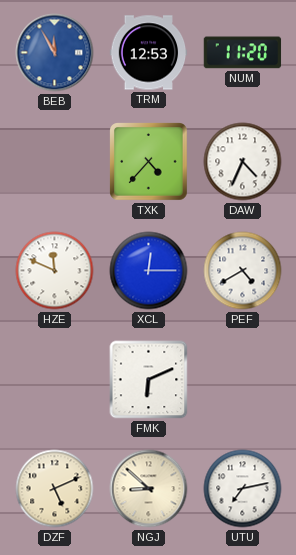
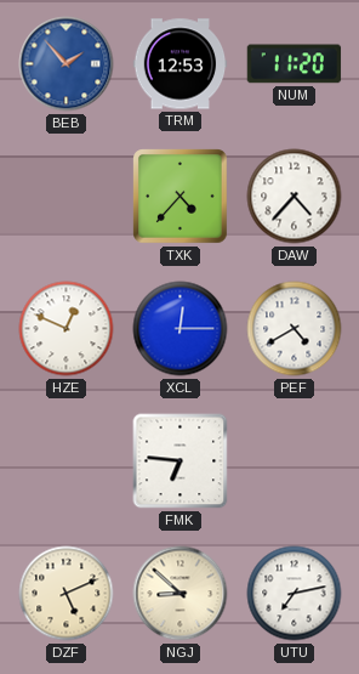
BEB: 11:55 -> 1:53
DAW: 4:34 -> 4:37
HZE: 11:49 -> 12:49
FMK: 6:11 -> 6:46
